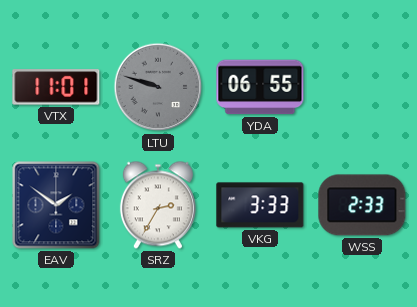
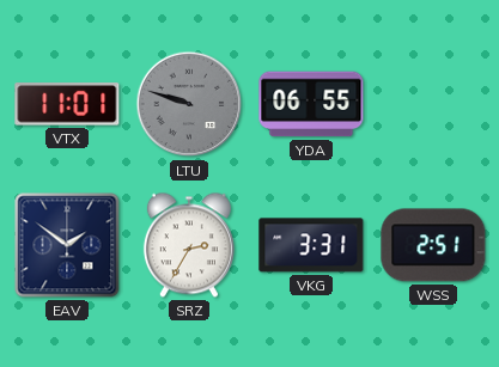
VKG: 3:33 -> 3:31
WSS: 2:33 -> 2:51
